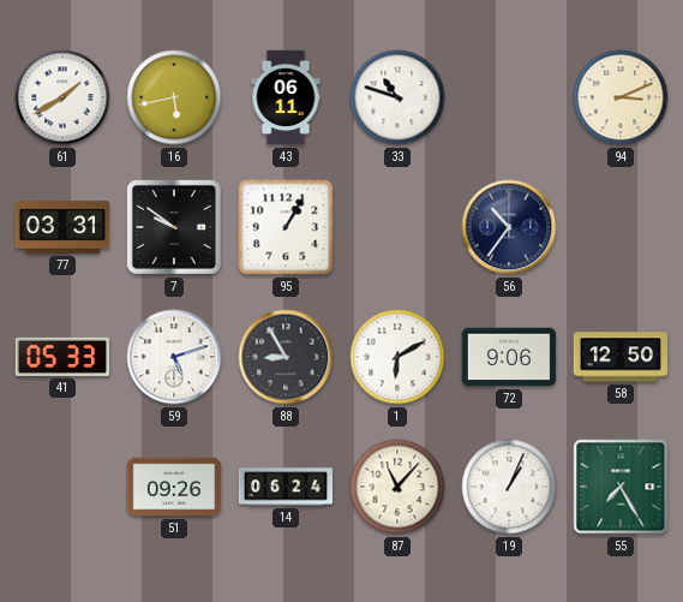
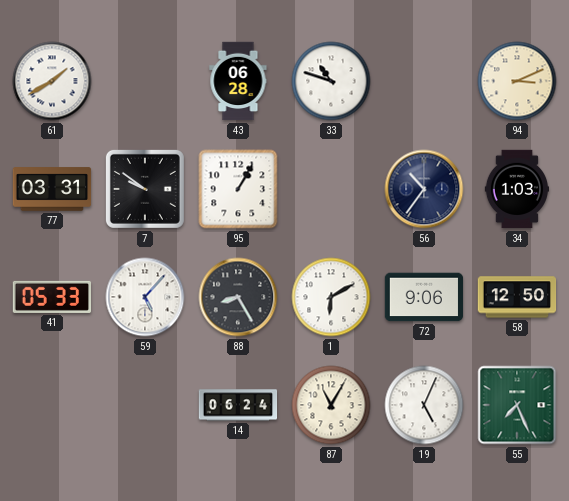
16: 5:43 -> none
43: 06:11 -> 06:28
34: none -> 1:03
59: 5:12 -> 5:07
88: 8:55 -> 8:25
51: 09:26 -> none
87: 11:07 -> 11:05
19: 1:04 -> 5:04
55: 7:25 -> 7:26
